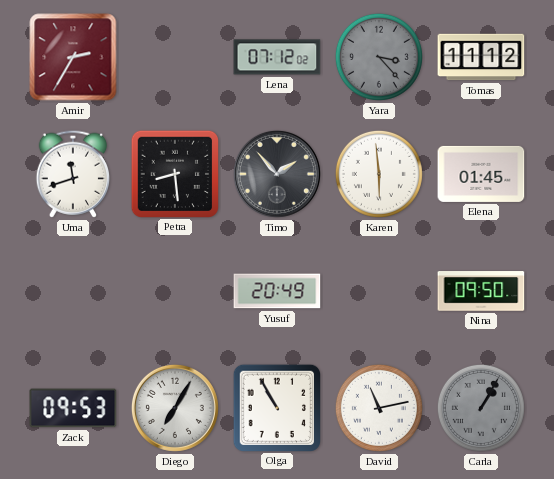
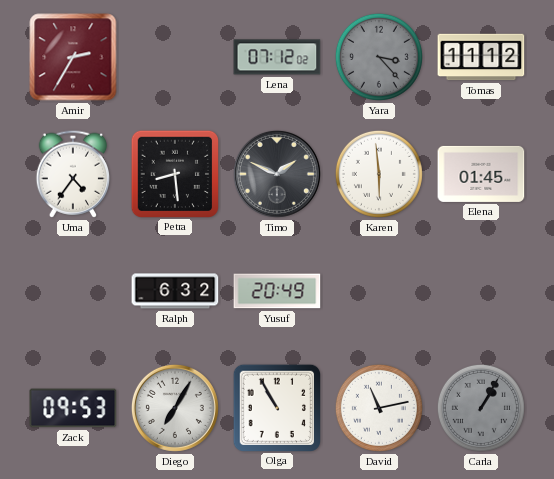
Uma: 11:42 -> 4:36
Timo: 1:53 -> 1:49
Ralph: none -> 6:32
Nina: 09:50 -> none
